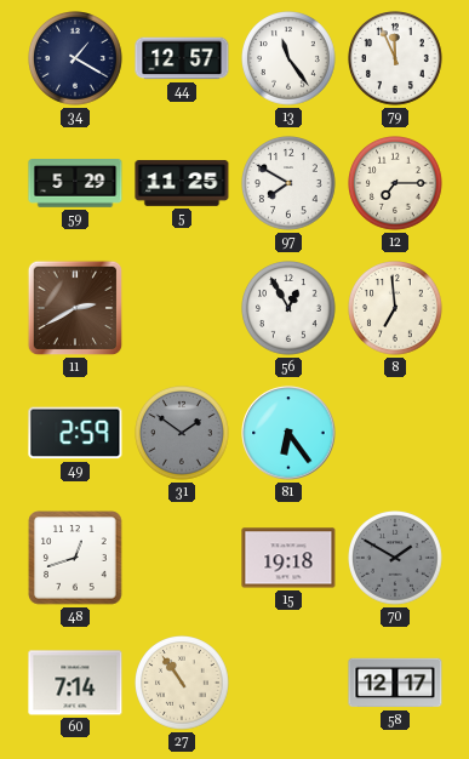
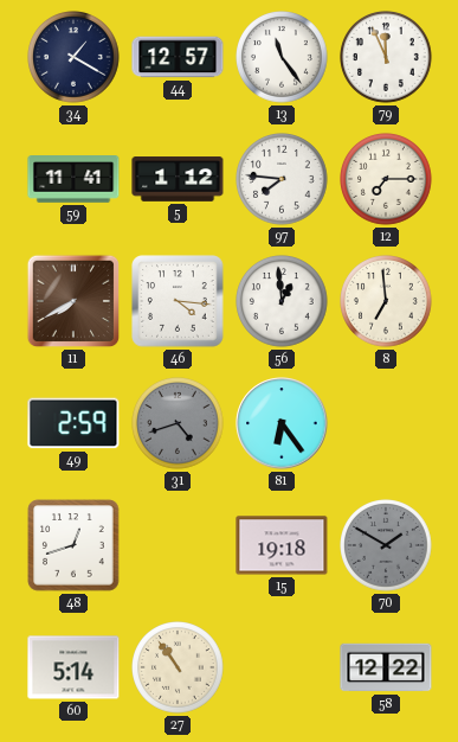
59: 5:29 -> 11:41
5: 11:25 -> 1:12
97: 7:50 -> 7:46
11: 2:40 -> 7:40
46: none -> 4:16
56: 12:55 -> 12:59
31: 1:51 -> 4:42
60: 7:14 -> 5:14
58: 12:17 -> 12:22
